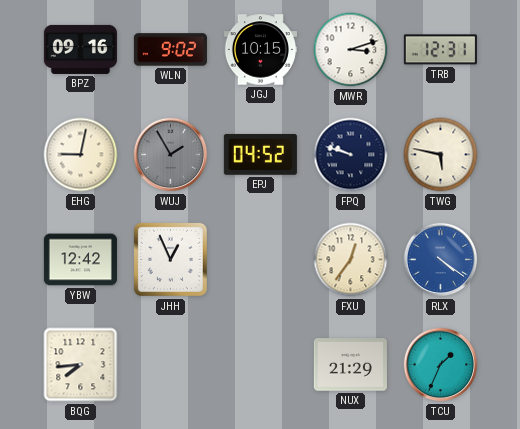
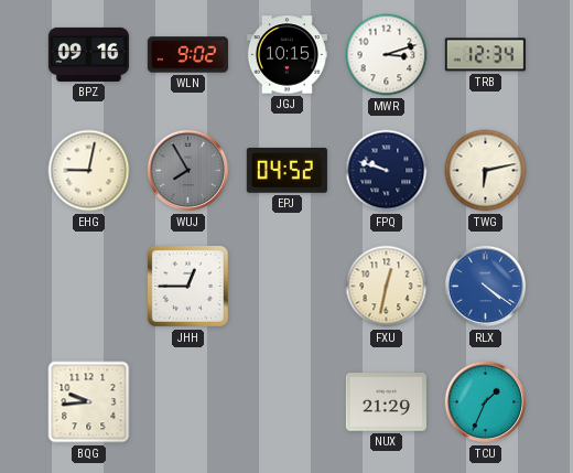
TRB: 12:31 -> 12:34
WUJ: 1:55 -> 7:55
TWG: 5:47 -> 6:13
YBW: 12:42 -> none
JHH: 12:56 -> 12:45
FXU: 12:36 -> 12:32
BQG: 7:44 -> 9:44
